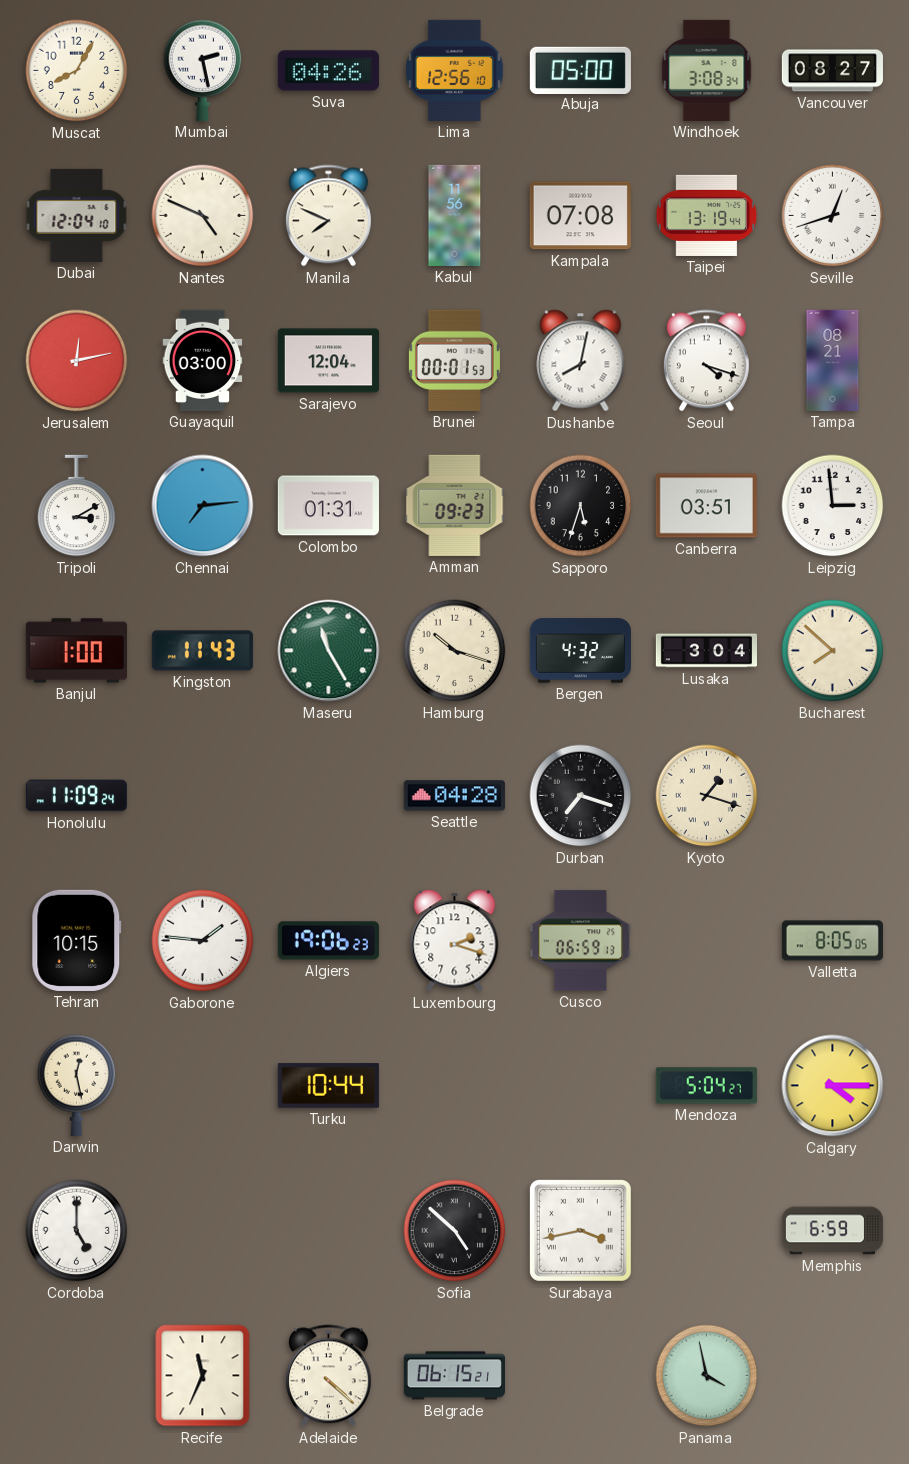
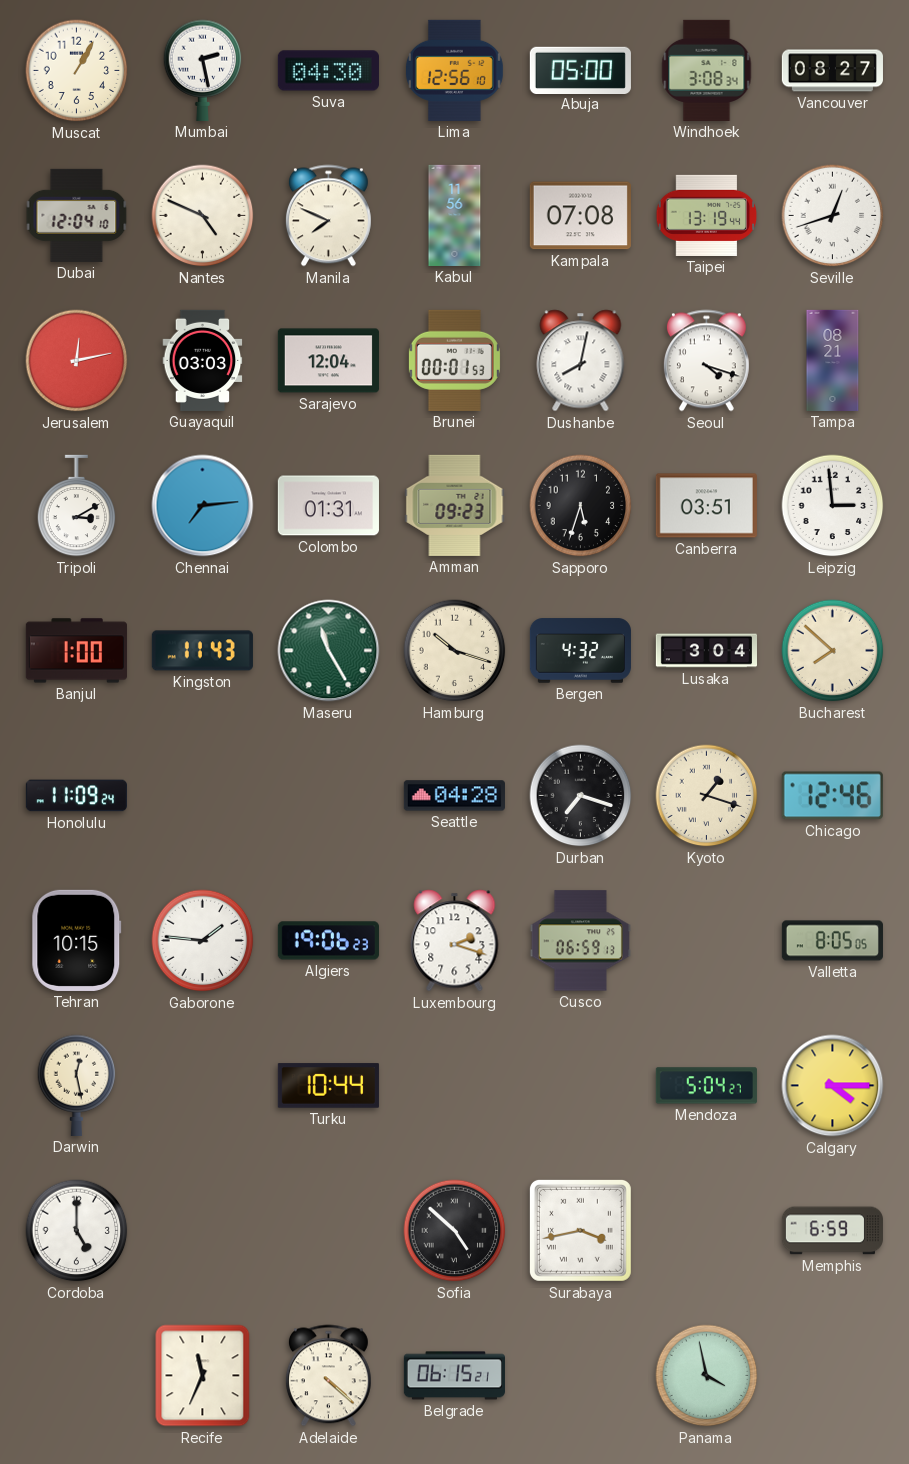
Muscat: 8:05 -> 1:05
Suva: 04:26 -> 04:30
Guayaquil: 03:00 -> 03:03
Chicago: none -> 12:46
